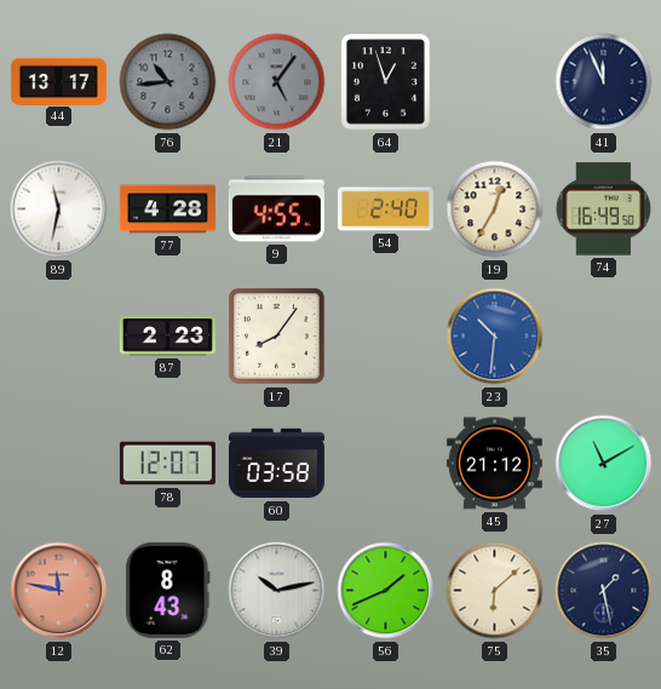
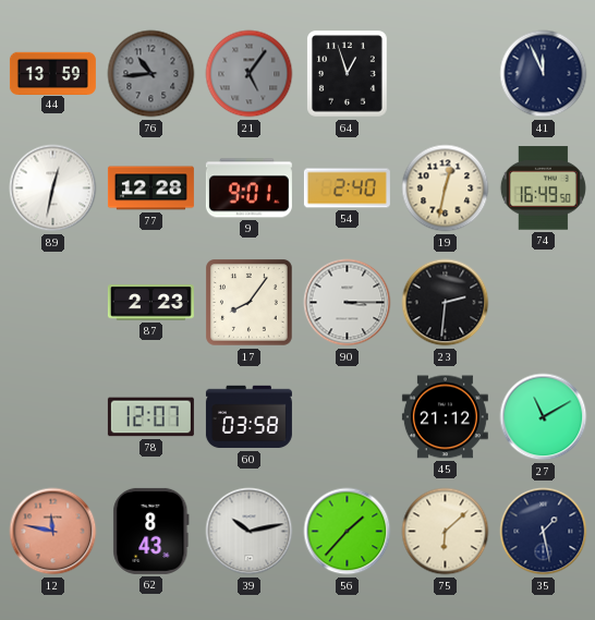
44: 13:17 -> 13:59
89: 11:32 -> 12:32
77: 4:28 -> 12:28
9: 4:55 -> 9:01
19: 12:35 -> 12:32
90: none -> 3:15
23: 10:31 -> 2:31
23 dial: blue -> black
56: 1:41 -> 1:37
